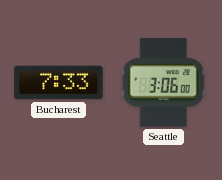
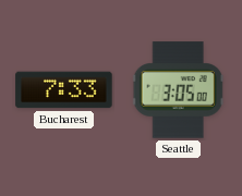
Seattle: 3:06 -> 3:05
